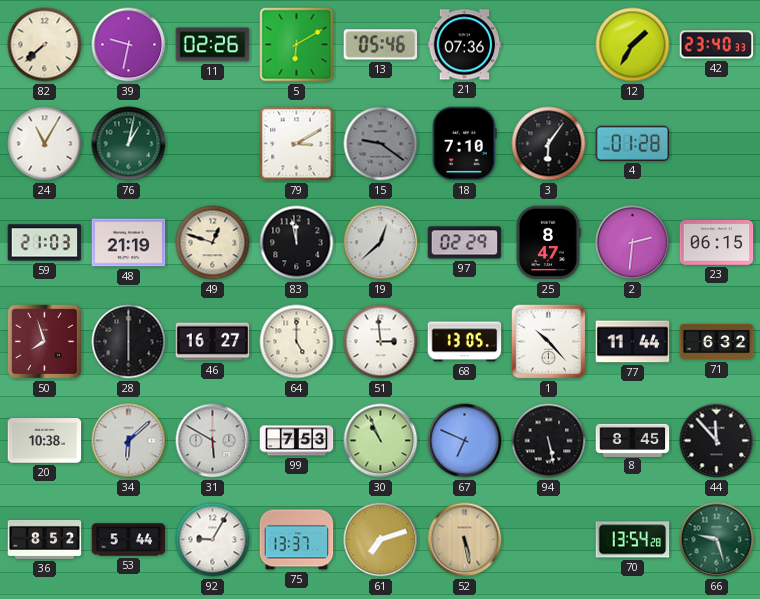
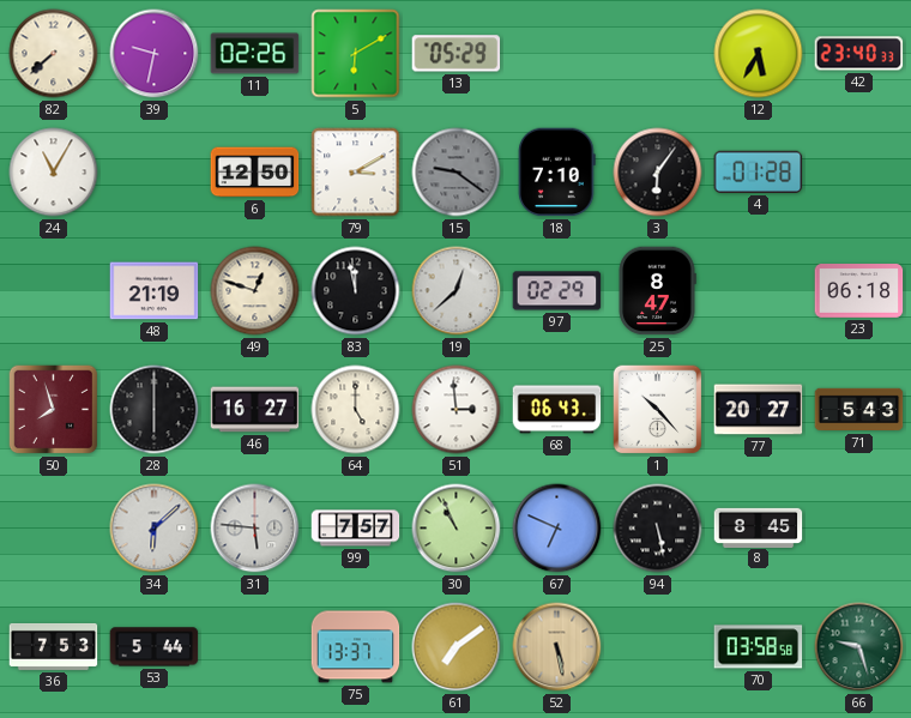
13: 05:46 -> 05:29
21: 07:36 -> none
12: 1:35 -> 5:35
76: 1:02 -> none
6: none -> 12:50
59: 21:03 -> none
2: 2:31 -> none
23: 06:15 -> 06:18
68: 13:05 -> 06:43
77: 11:44 -> 20:27
71: 6:32 -> 5:43
20: 10:38 -> none
31: 5:50 -> 5:46
99: 7:53 -> 7:57
44: 11:53 -> none
36: 8:52 -> 7:53
92: 9:05 -> none
61: 7:12 -> 7:09
70: 13:54 -> 03:58
